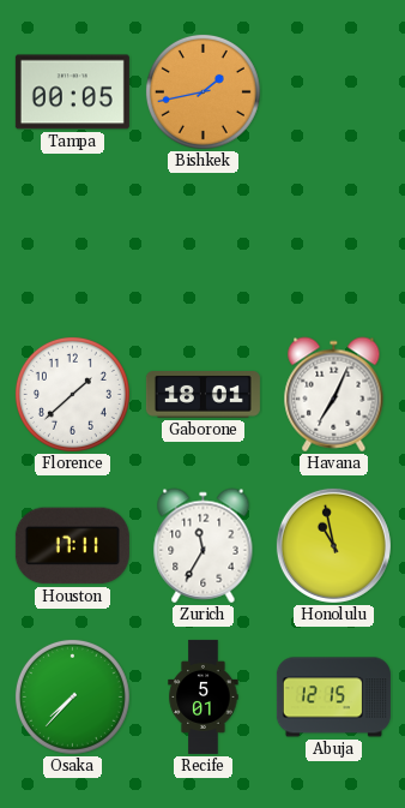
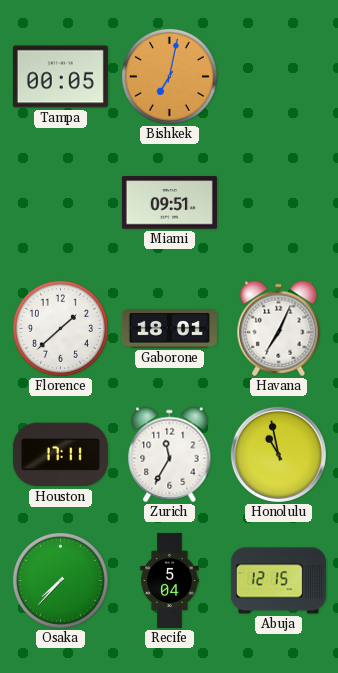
Bishkek: 1:43 -> 7:02
Miami: none -> 09:51
Recife: 5:01 -> 5:04
